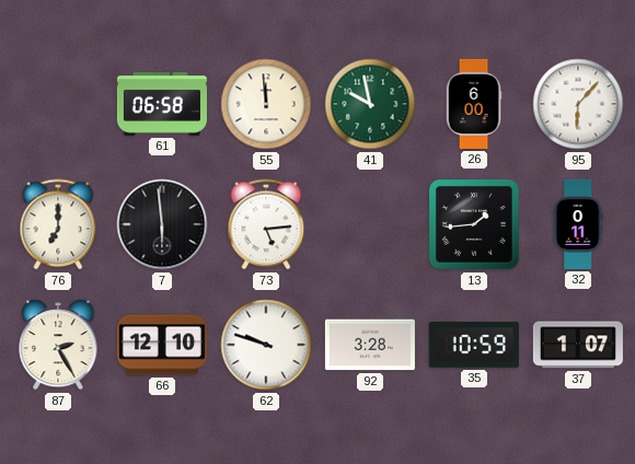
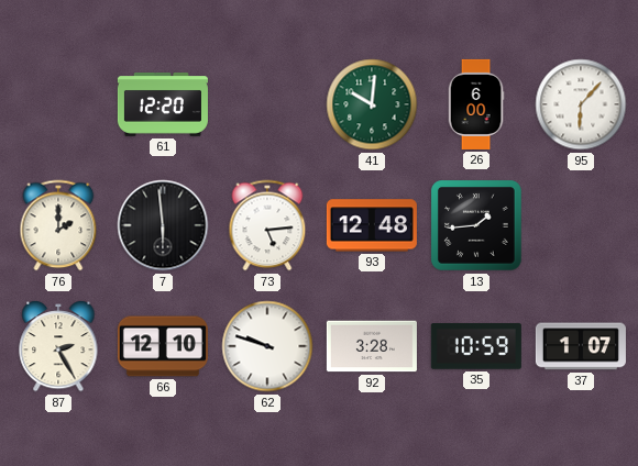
61: 06:58 -> 12:20
55: 11:59 -> none
41: 9:58 -> 10:01
76: 7:00 -> 2:00
93: none -> 12:48
32: 0:11 -> none
